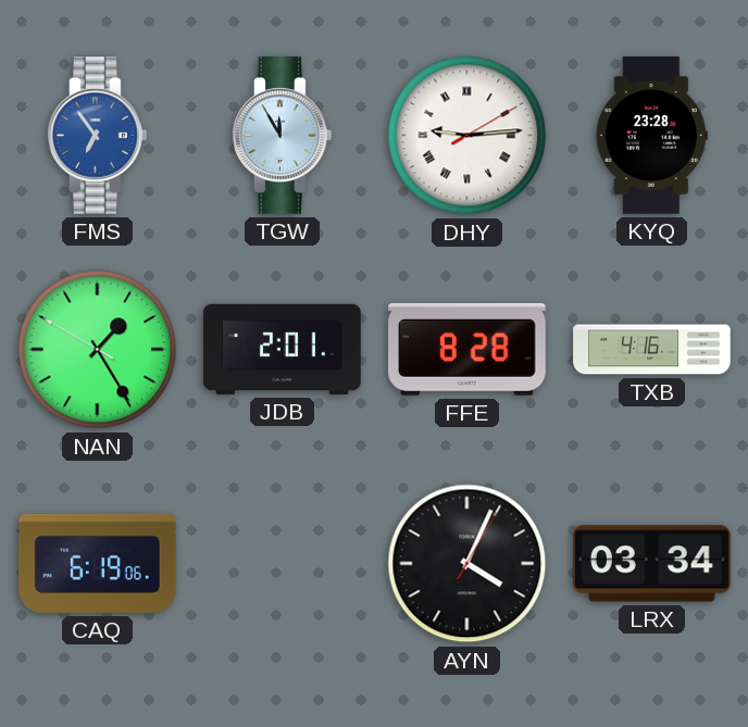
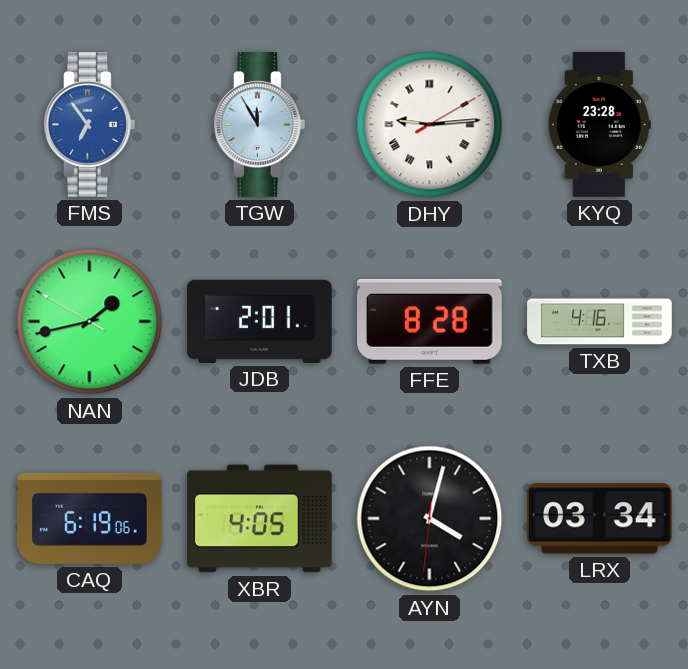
NAN: 1:24 -> 1:42
XBR: none -> 4:05
AYN: 4:04 -> 4:02
